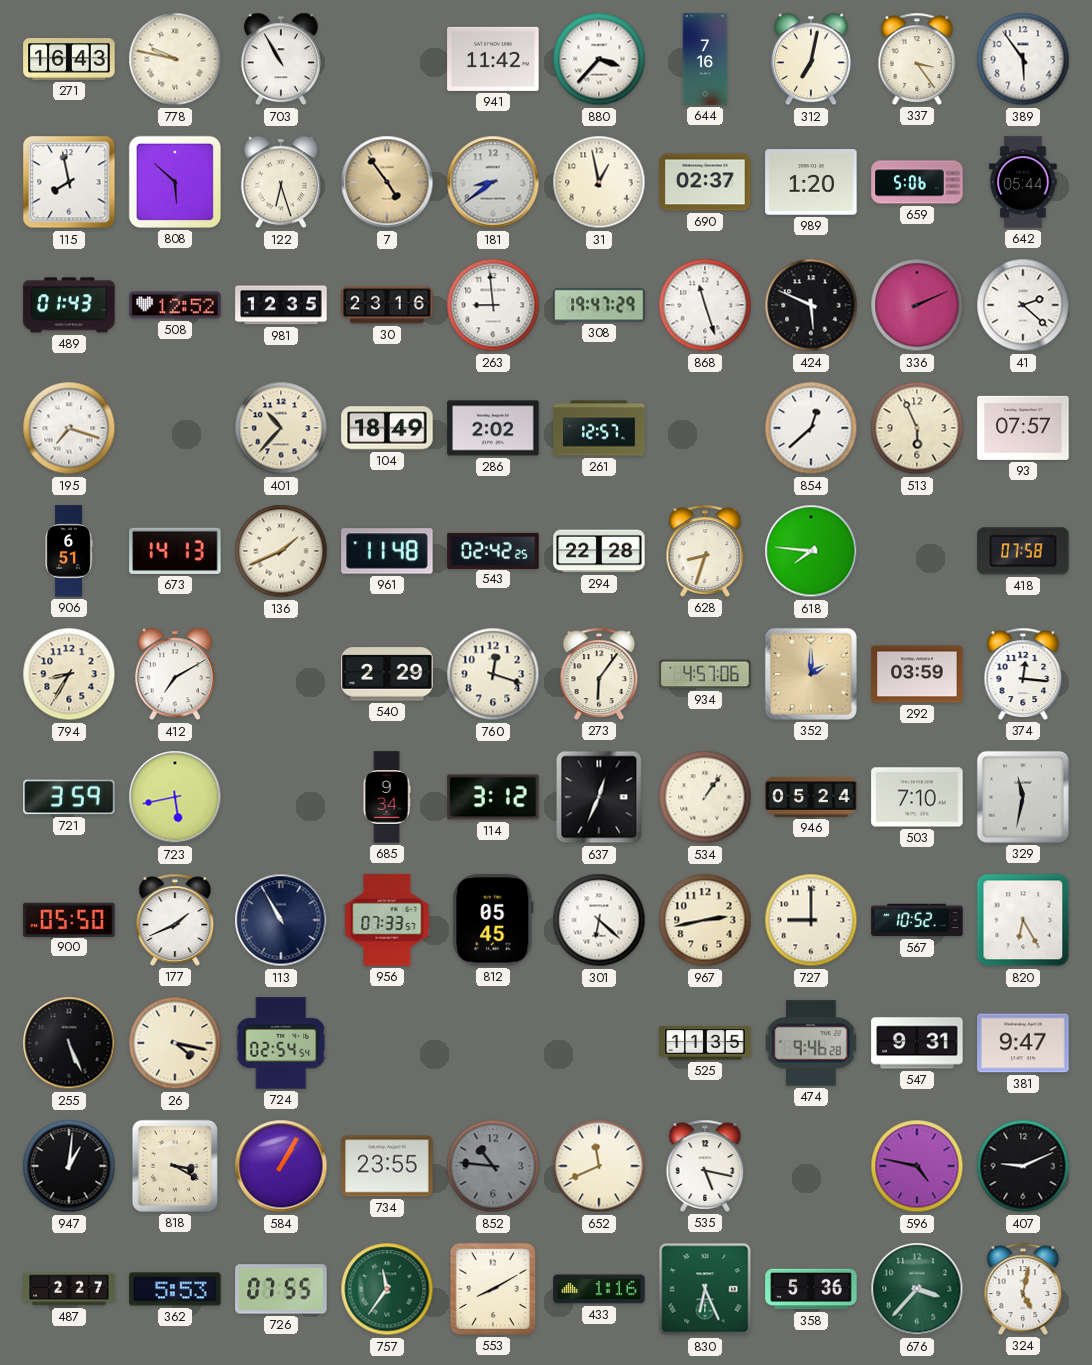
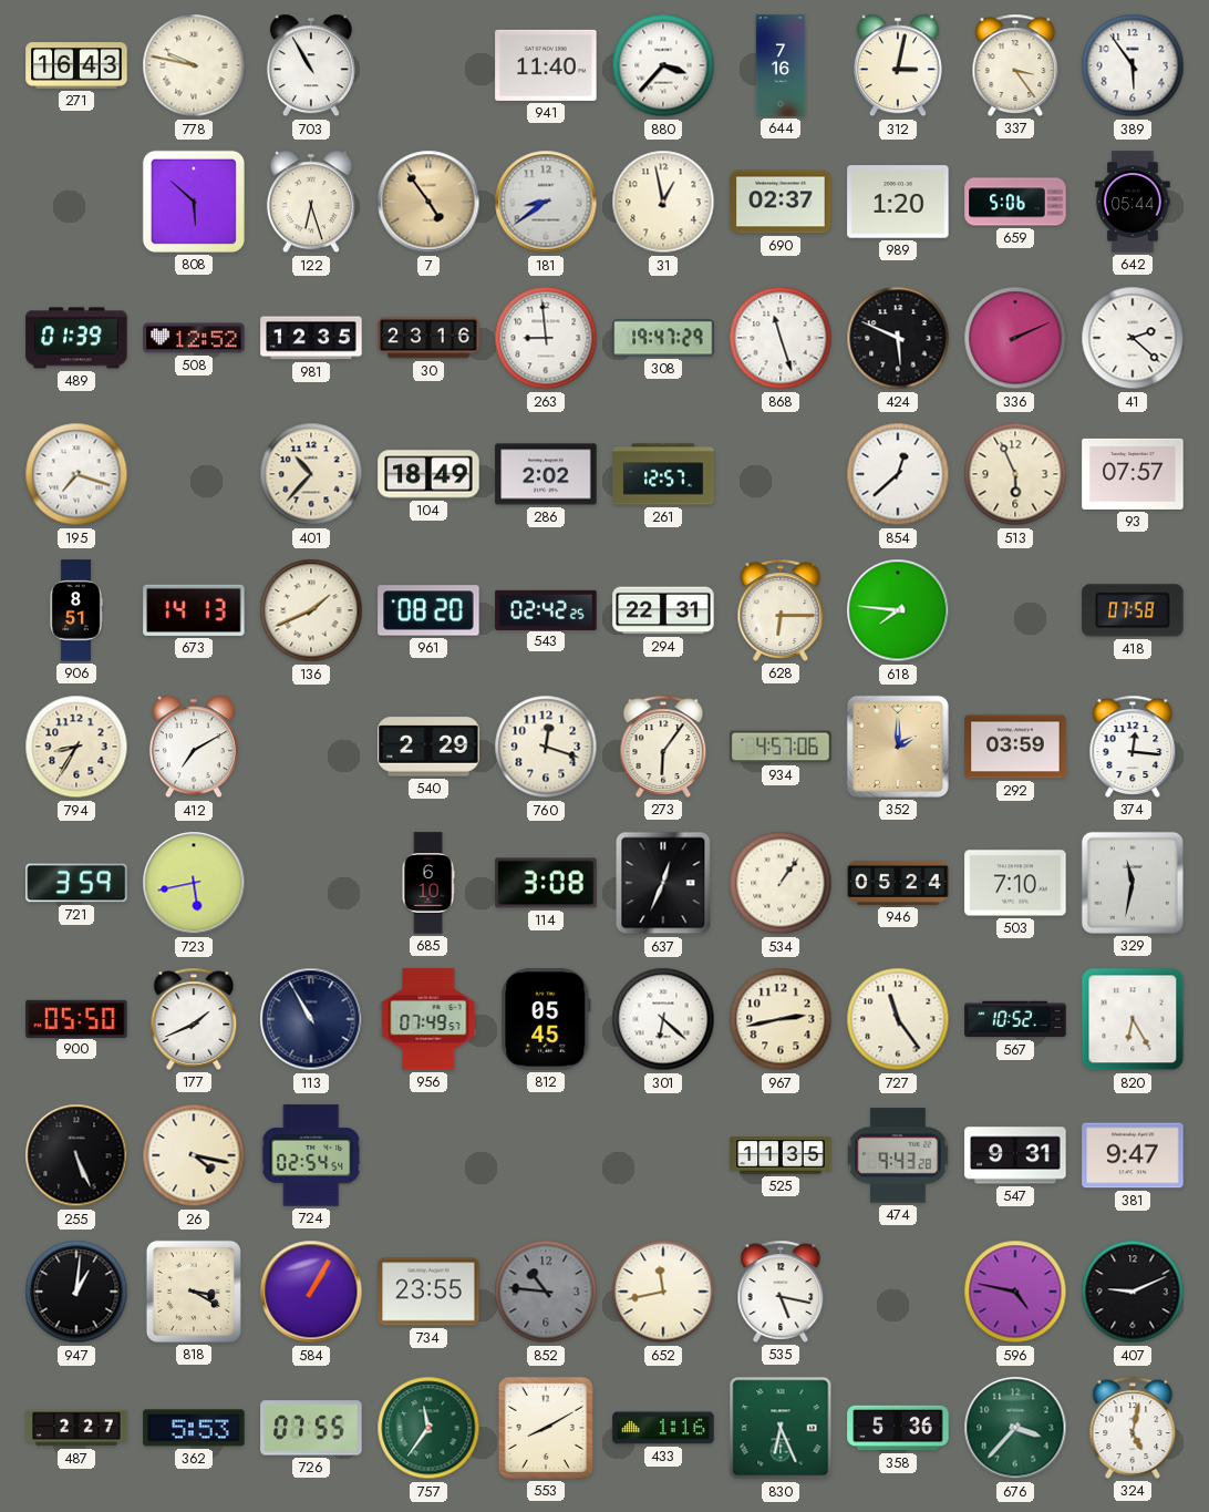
941: 11:42 -> 11:40
312: 7:02 -> 3:02
115: 7:58 -> none
489: 01:43 -> 01:39
906: 6:51 -> 8:51
961: 11:48 -> 08:20
294: 22:28 -> 22:31
628: 8:33 -> 6:15
685: 9:34 -> 6:10
114: 3:12 -> 3:08
956: 07:33 -> 07:49
727: 9:00 -> 11:24
474: 9:46 -> 9:43
652: 11:41 -> 11:43
